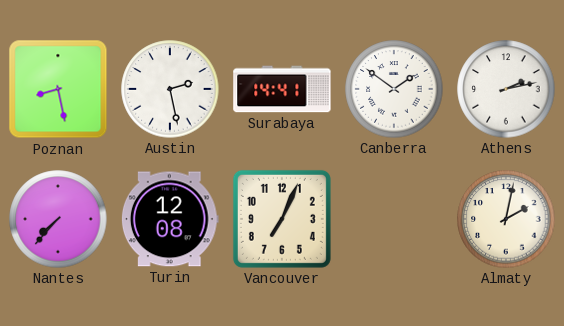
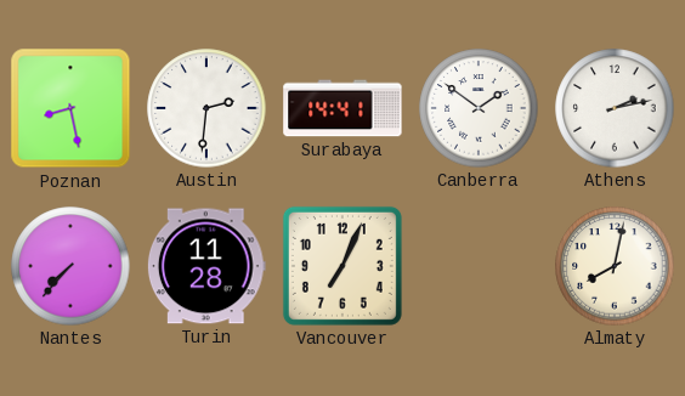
Austin: 2:28 -> 2:31
Turin: 12:08 -> 11:28
Almaty: 2:02 -> 8:02
